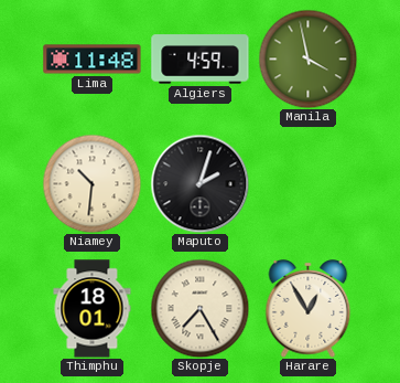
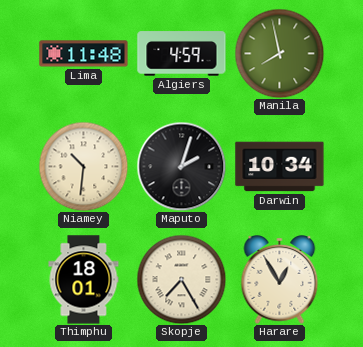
Manila: 3:58 -> 7:58
Darwin: none -> 10:34
